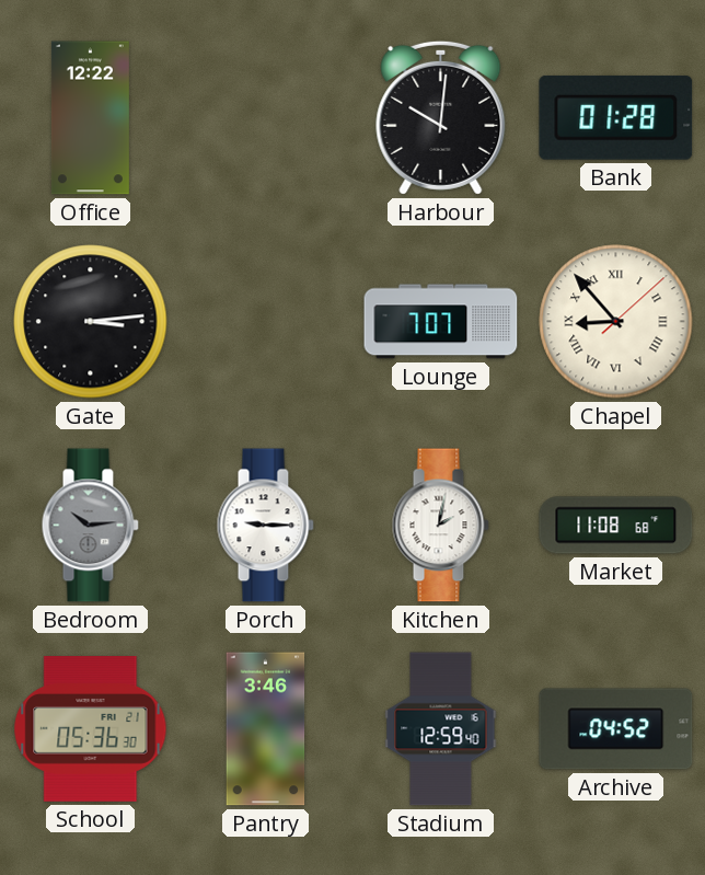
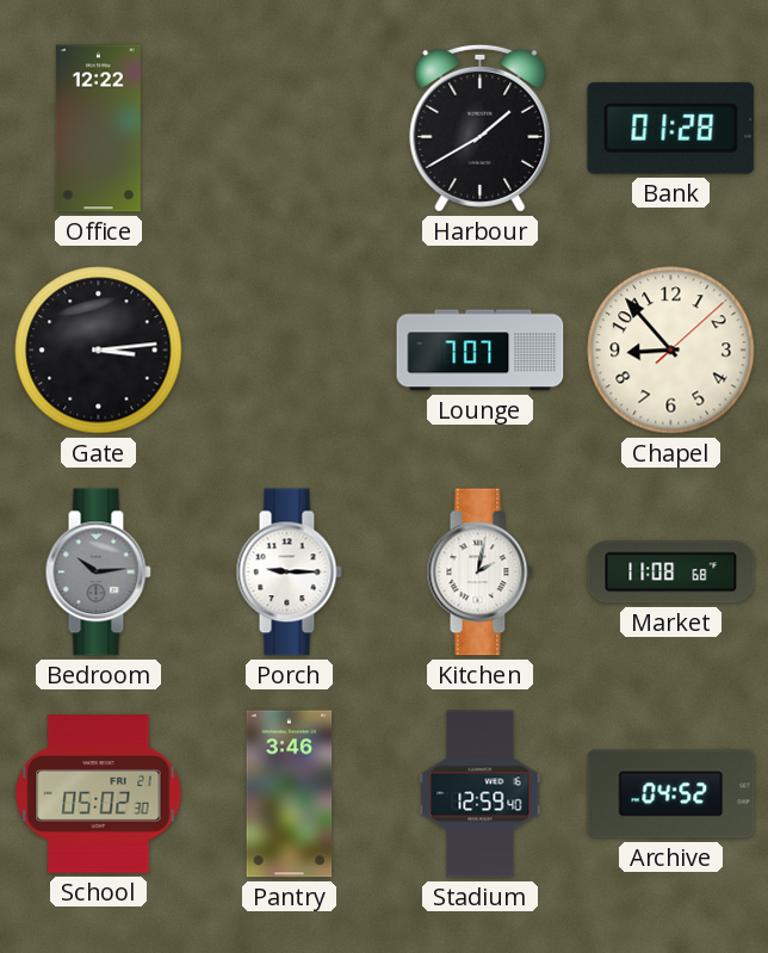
Harbour: 10:01 -> 1:40
Chapel numerals: Roman -> Arabic
School: 05:36 -> 05:02
